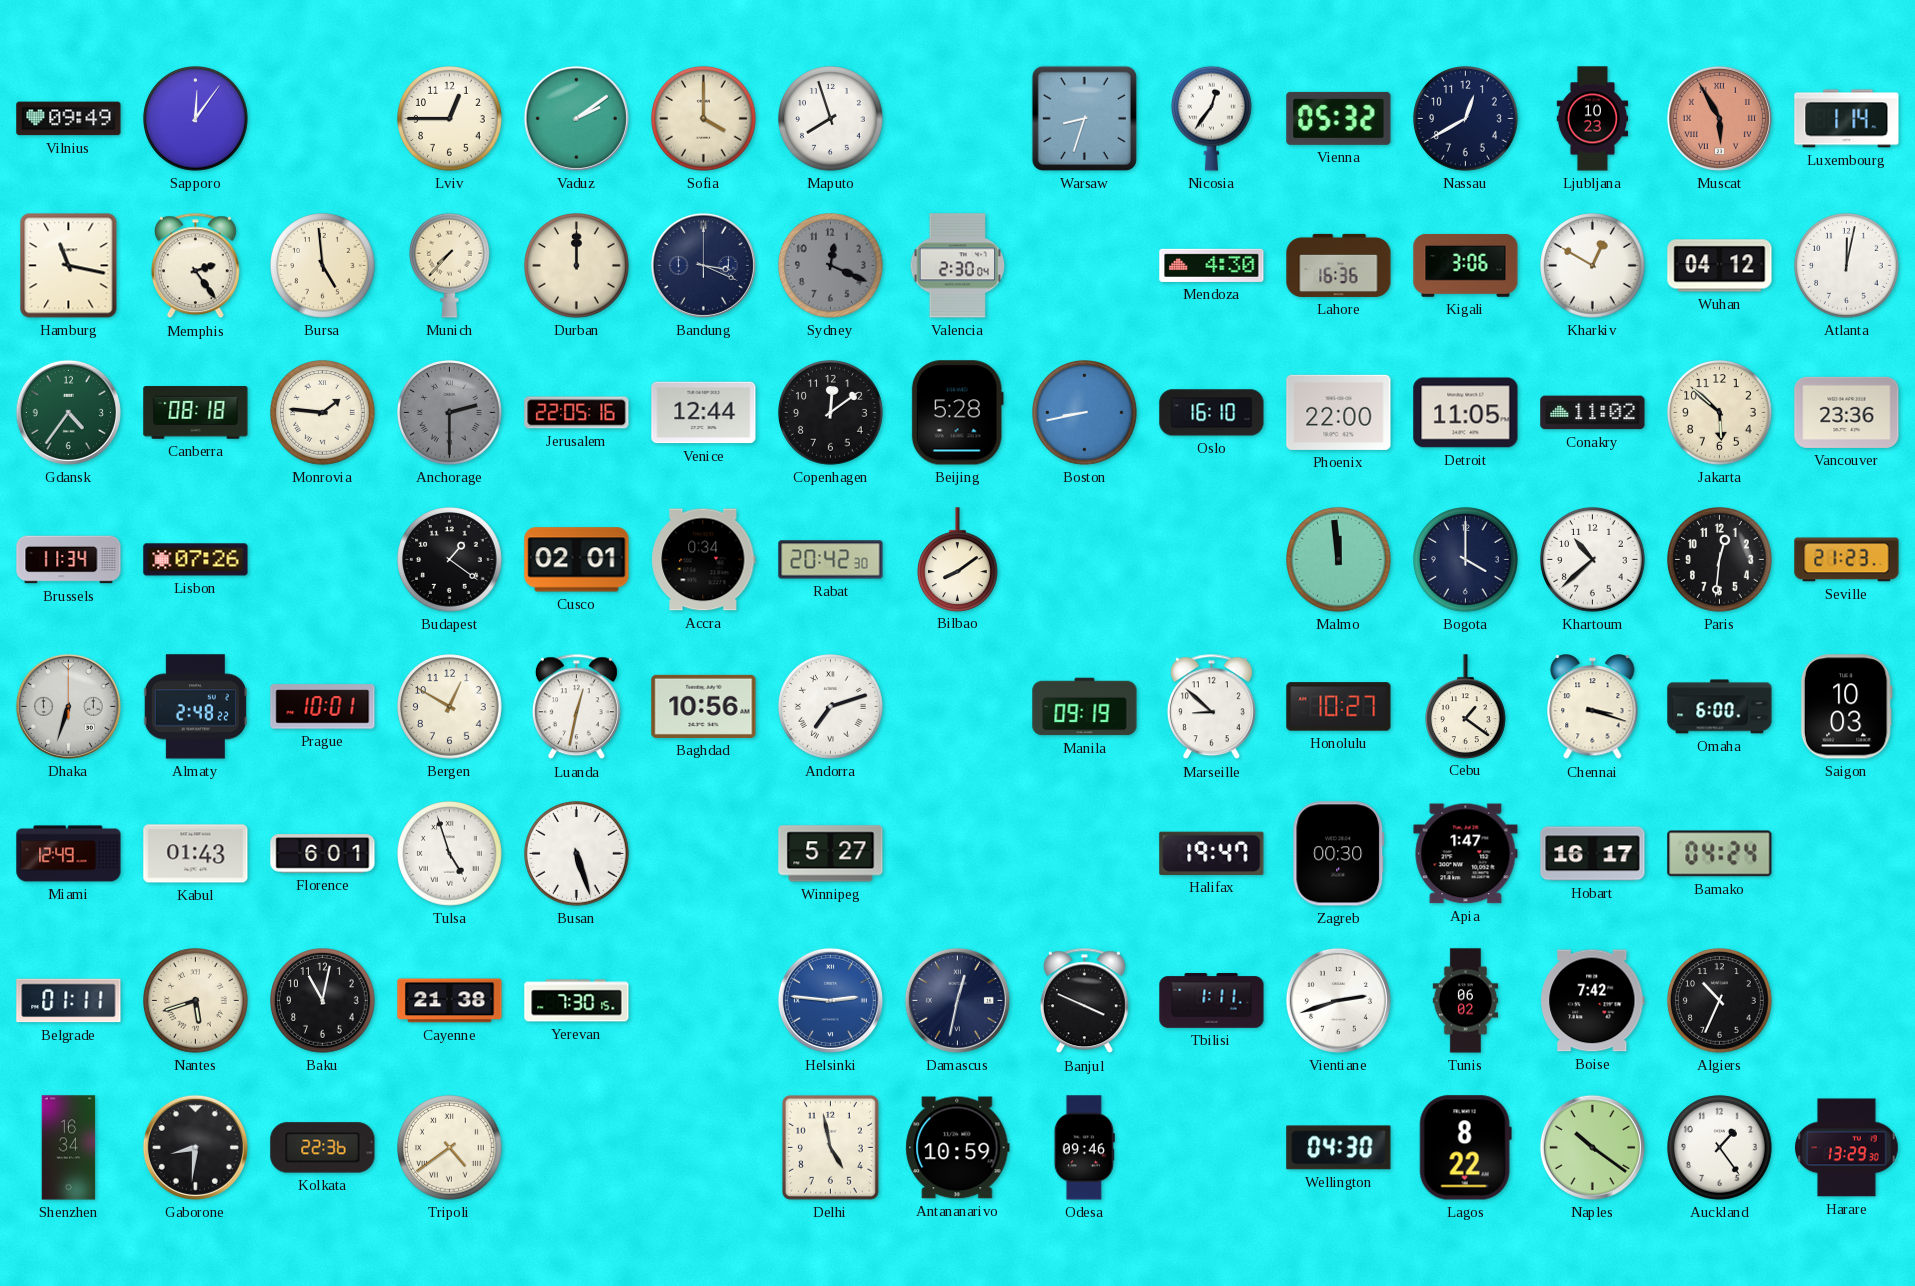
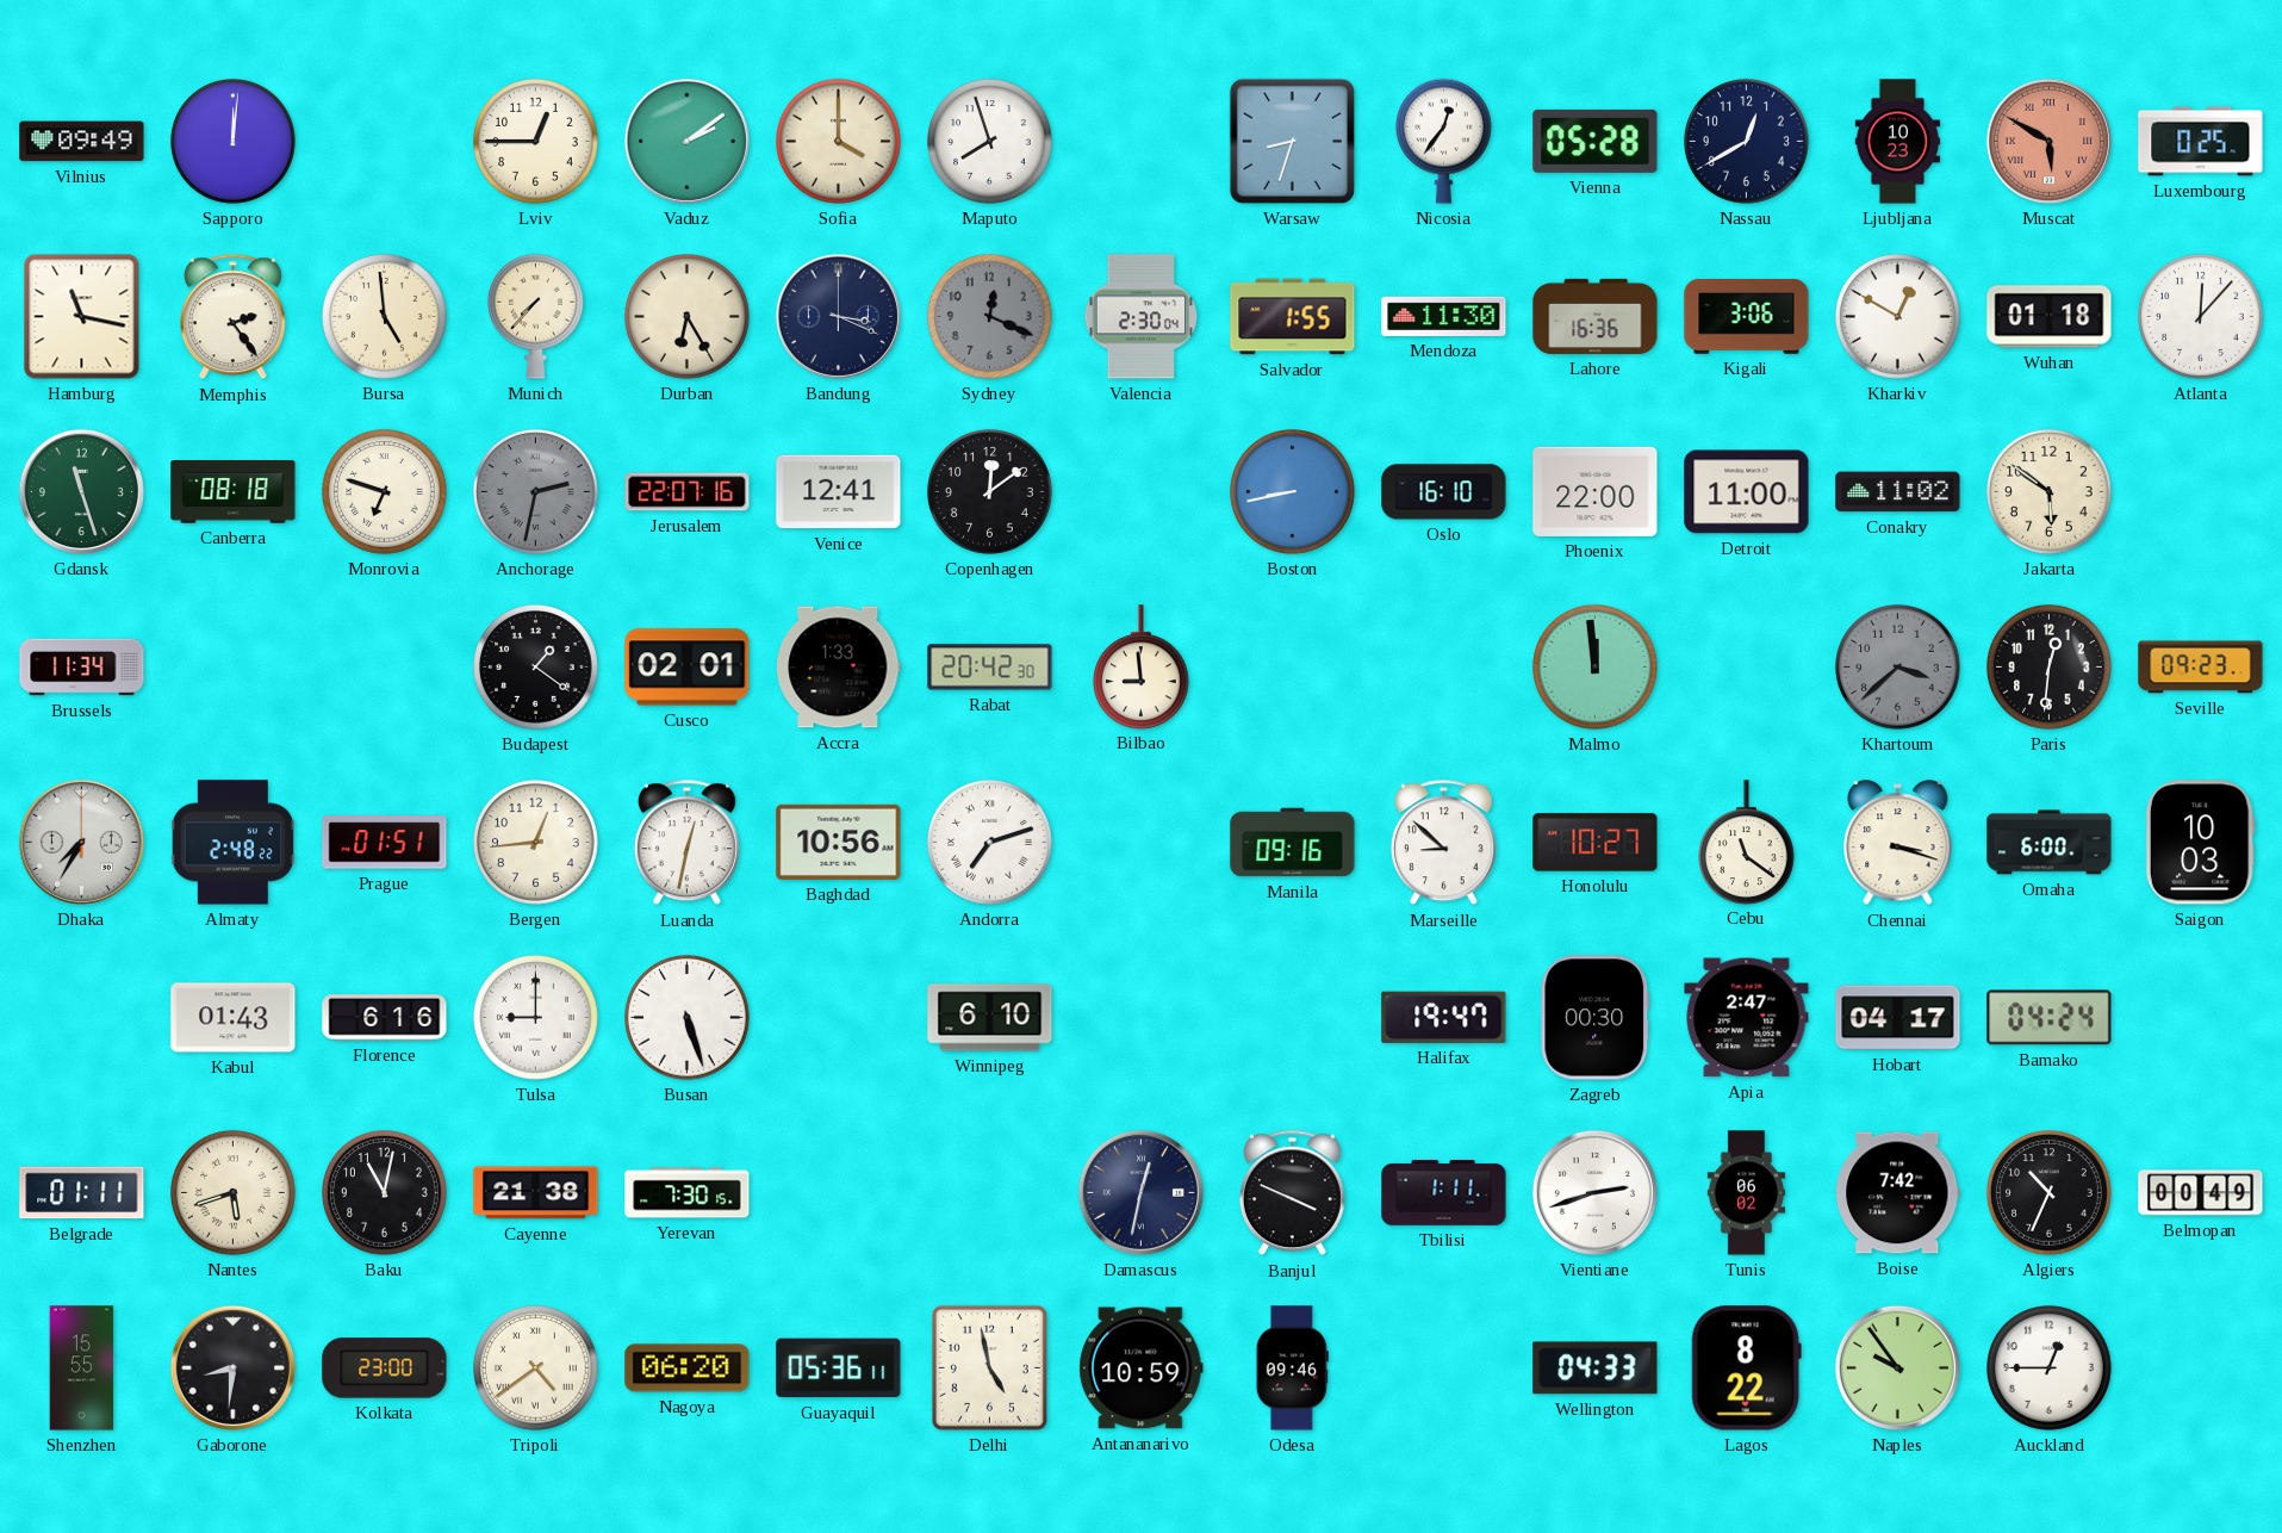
Sapporo: 12:06 -> 12:01
Vienna: 05:32 -> 05:28
Muscat: 5:55 -> 5:50
Luxembourg: 1:14 -> 0:25
Durban: 12:00 -> 6:25
Salvador: none -> 1:55
Mendoza: 4:30 -> 11:30
Wuhan: 04:12 -> 01:18
Atlanta: 12:02 -> 12:07
Gdansk: 4:36 -> 11:27
Monrovia: 1:46 -> 6:48
Anchorage: 2:30 -> 2:32
Jerusalem: 22:05 -> 22:07
Venice: 12:44 -> 12:41
Beijing: 5:28 -> none
Detroit: 11:05 -> 11:00
Jakarta: 5:52 -> 5:51
Vancouver: 23:36 -> none
Lisbon: 07:26 -> none
Accra: 0:34 -> 1:33
Bilbao: 8:09 -> 8:59
Bogota: 4:00 -> none
Khartoum: 10:38 -> 3:38
Khartoum dial: white -> grey
Seville: 21:23 -> 09:23
Dhaka: 6:33 -> 7:35
Prague: 10:01 -> 01:51
Bergen: 12:50 -> 12:44
Manila: 09:19 -> 09:16
Cebu: 1:21 -> 11:21
Miami: 12:49 -> none
Florence: 6:01 -> 6:16
Tulsa: 4:57 -> 9:00
Winnipeg: 5:27 -> 6:10
Apia: 1:47 -> 2:47
Hobart: 16:17 -> 04:17
Helsinki: 2:46 -> none
Belmopan: none -> 00:49
Shenzhen: 16:34 -> 15:55
Kolkata: 22:36 -> 23:00
Nagoya: none -> 06:20
Guayaquil: none -> 05:36
Wellington: 04:30 -> 04:33
Naples: 10:21 -> 9:54
Auckland: 1:24 -> 12:45
Harare: 13:29 -> none
